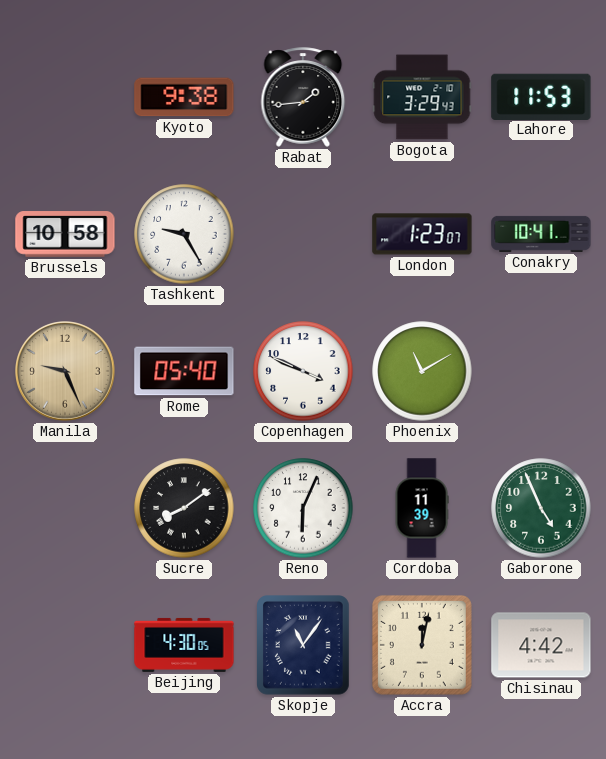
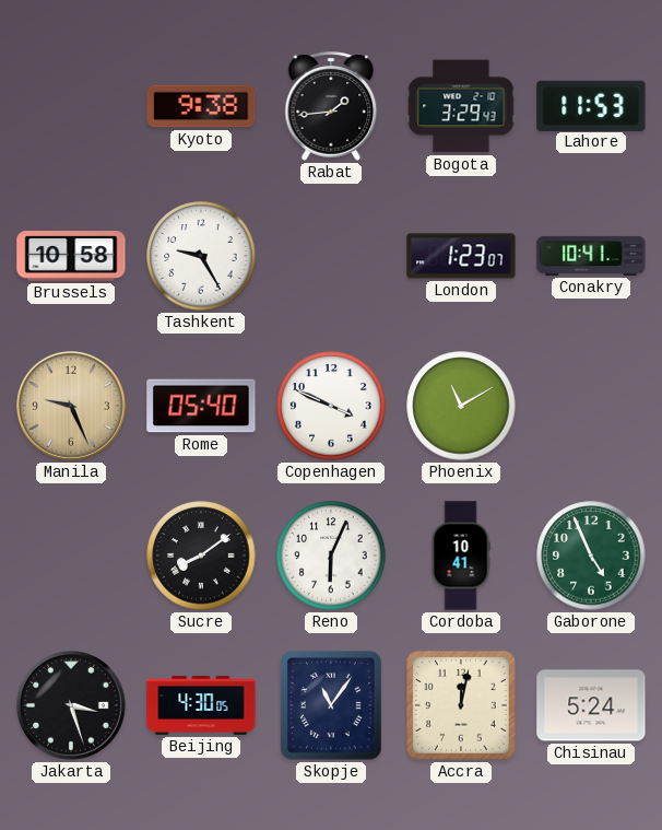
Cordoba: 11:39 -> 10:41
Jakarta: none -> 3:27
Chisinau: 4:42 -> 5:24
